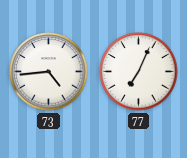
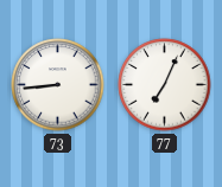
73: 4:44 -> 8:44
